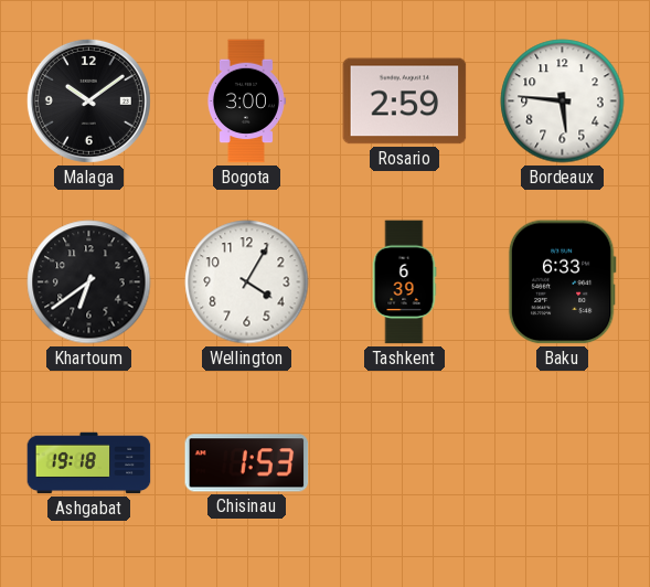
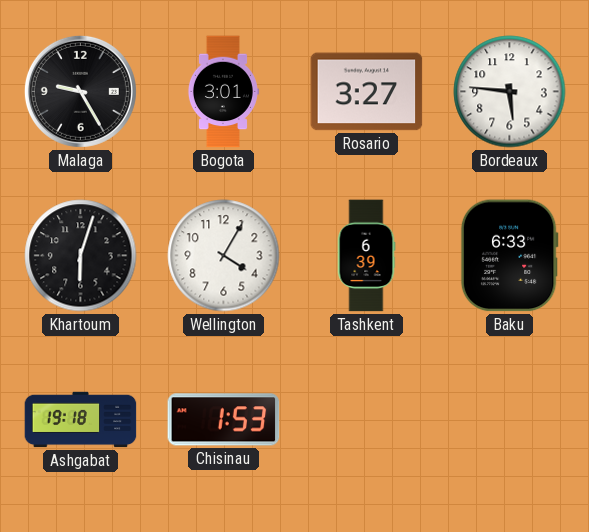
Malaga: 10:09 -> 9:25
Bogota: 3:00 -> 3:01
Rosario: 2:59 -> 3:27
Khartoum: 6:39 -> 6:03
